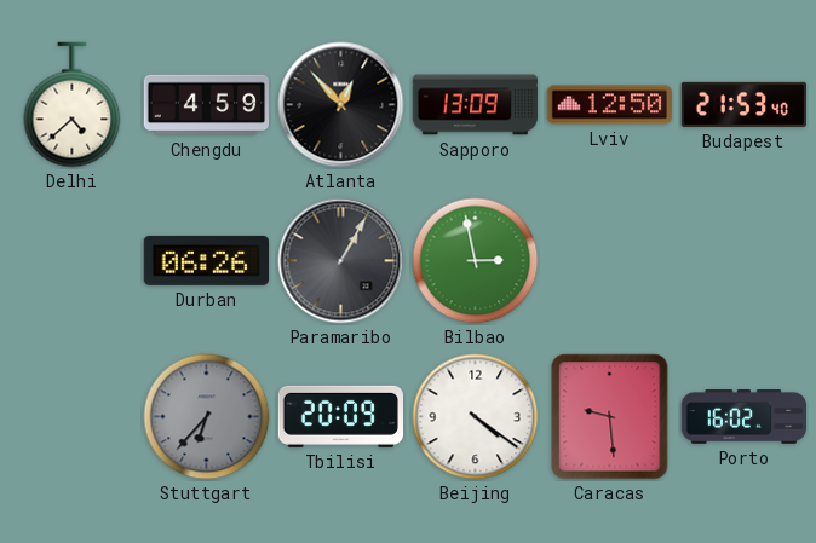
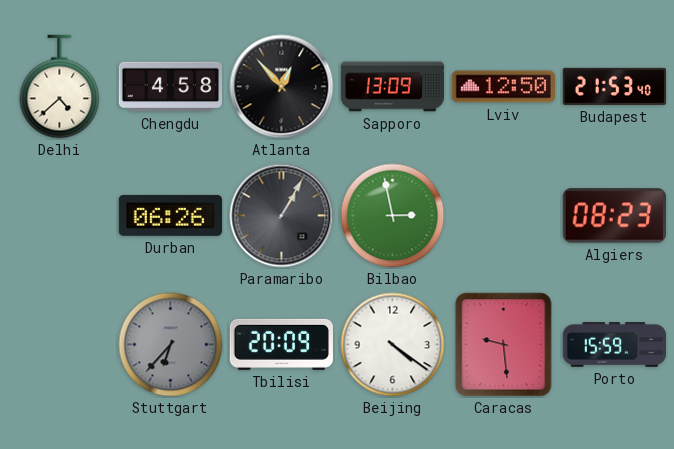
Chengdu: 4:59 -> 4:58
Algiers: none -> 08:23
Porto: 16:02 -> 15:59
